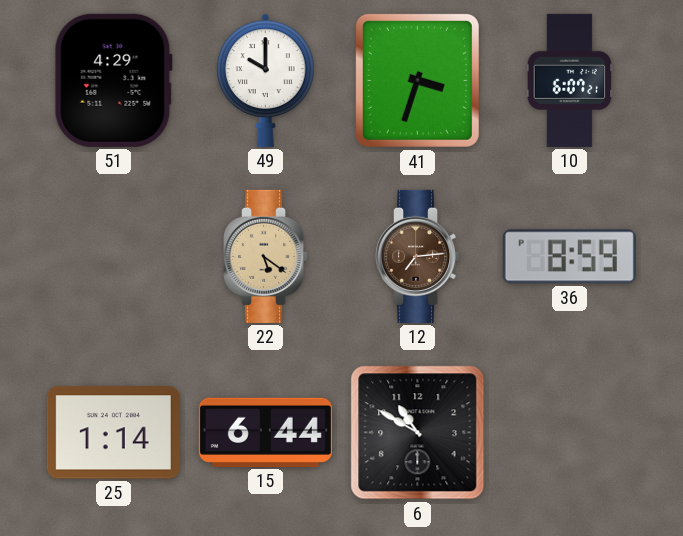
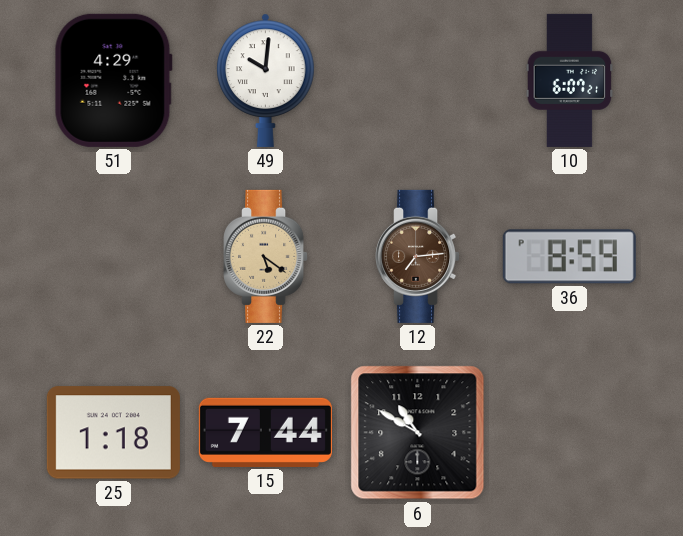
49: 10:00 -> 10:01
41: 3:33 -> none
25: 1:14 -> 1:18
15: 6:44 -> 7:44
